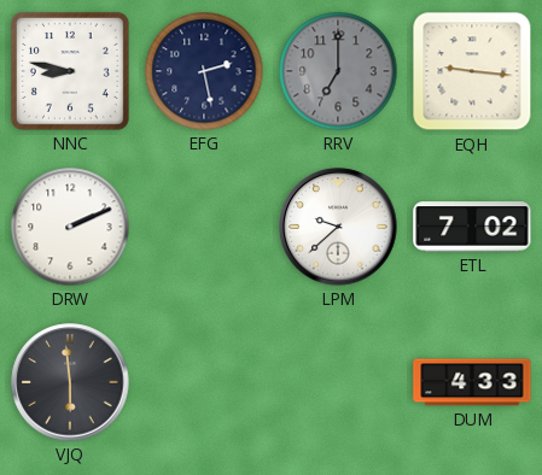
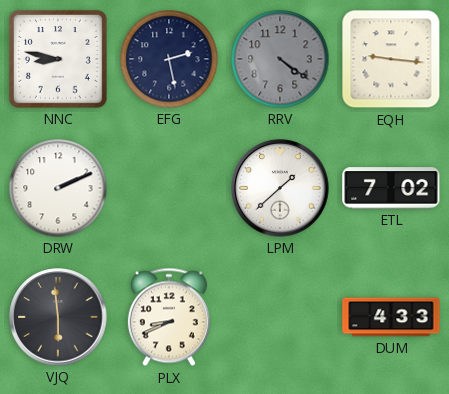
RRV: 7:00 -> 4:21
LPM: 9:38 -> 1:38
PLX: none -> 8:41
